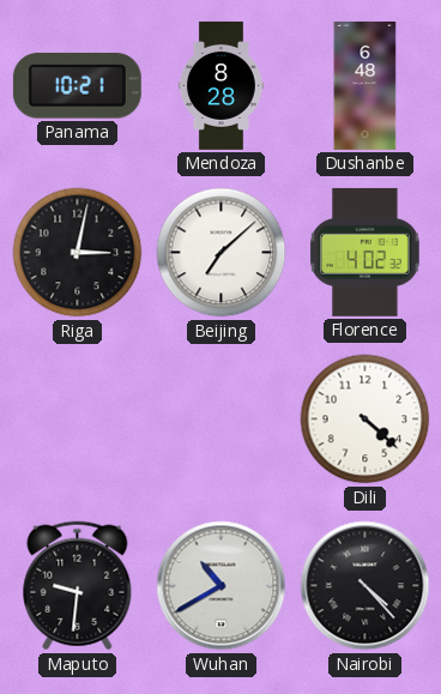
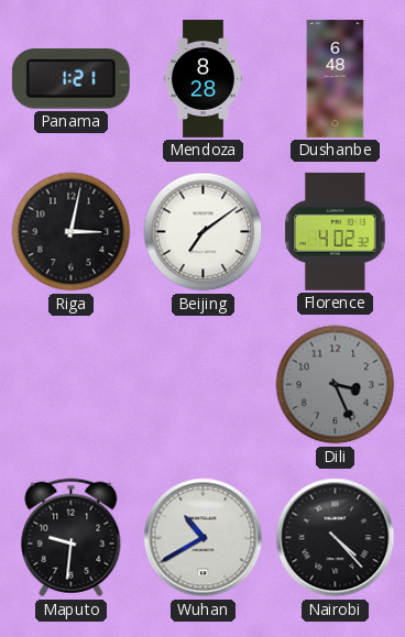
Panama: 10:21 -> 1:21
Beijing: 7:08 -> 7:09
Dili: 4:22 -> 3:26
Dili dial: white -> grey
